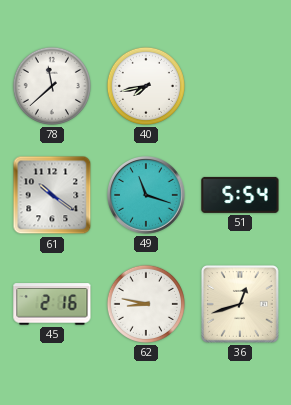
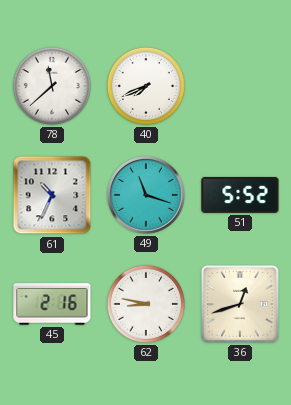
40: 7:43 -> 7:41
61: 10:21 -> 10:34
51: 5:54 -> 5:52
